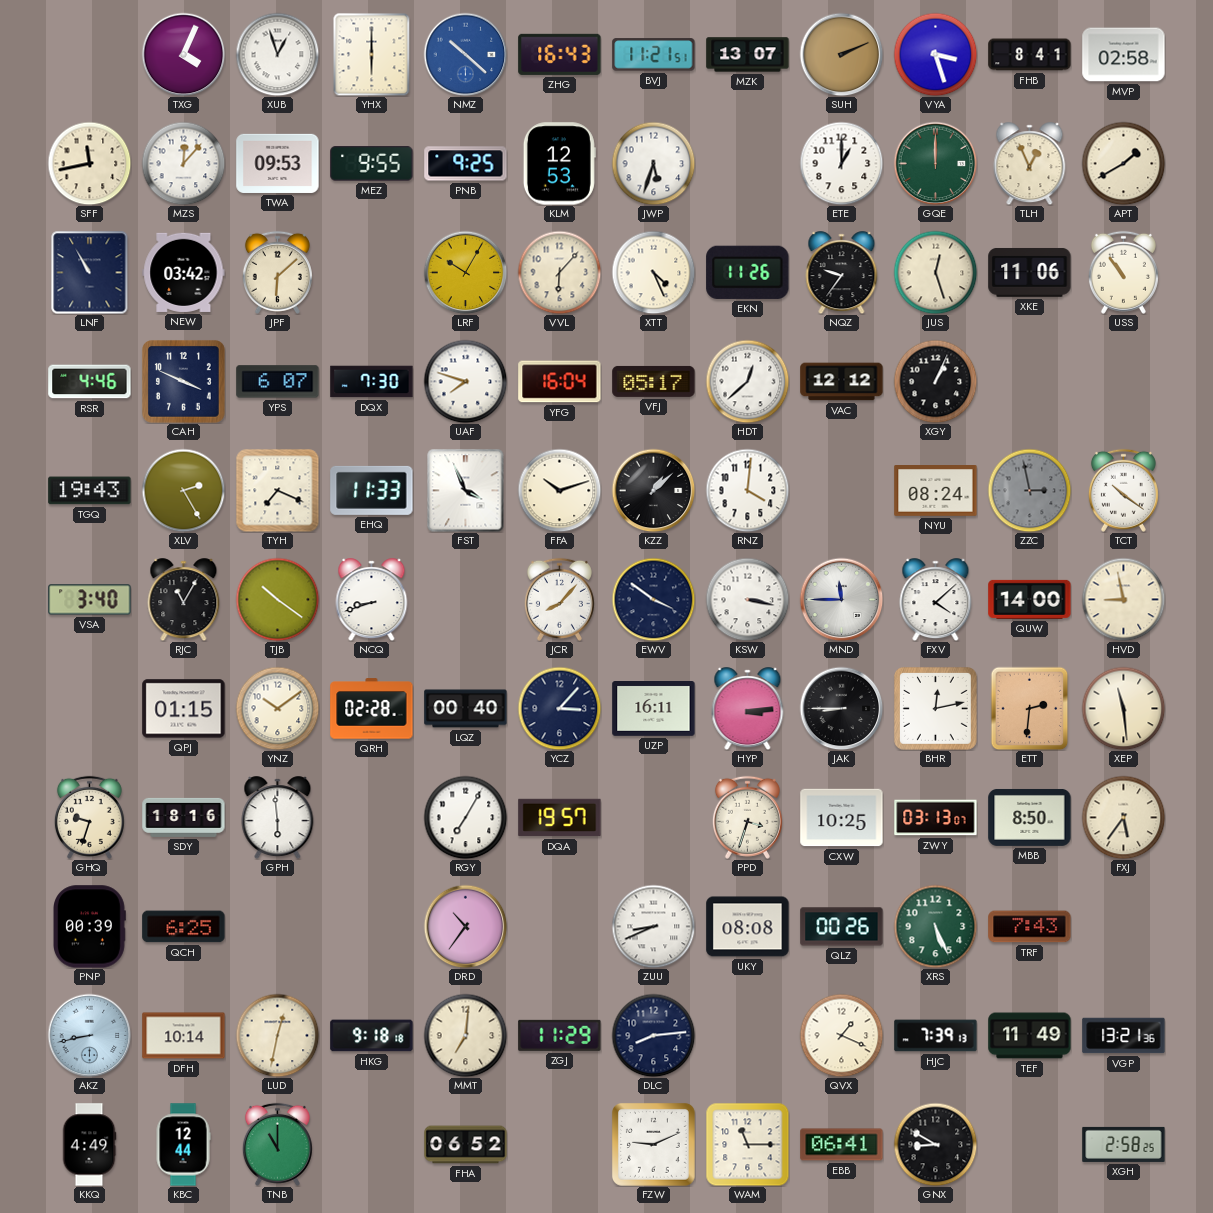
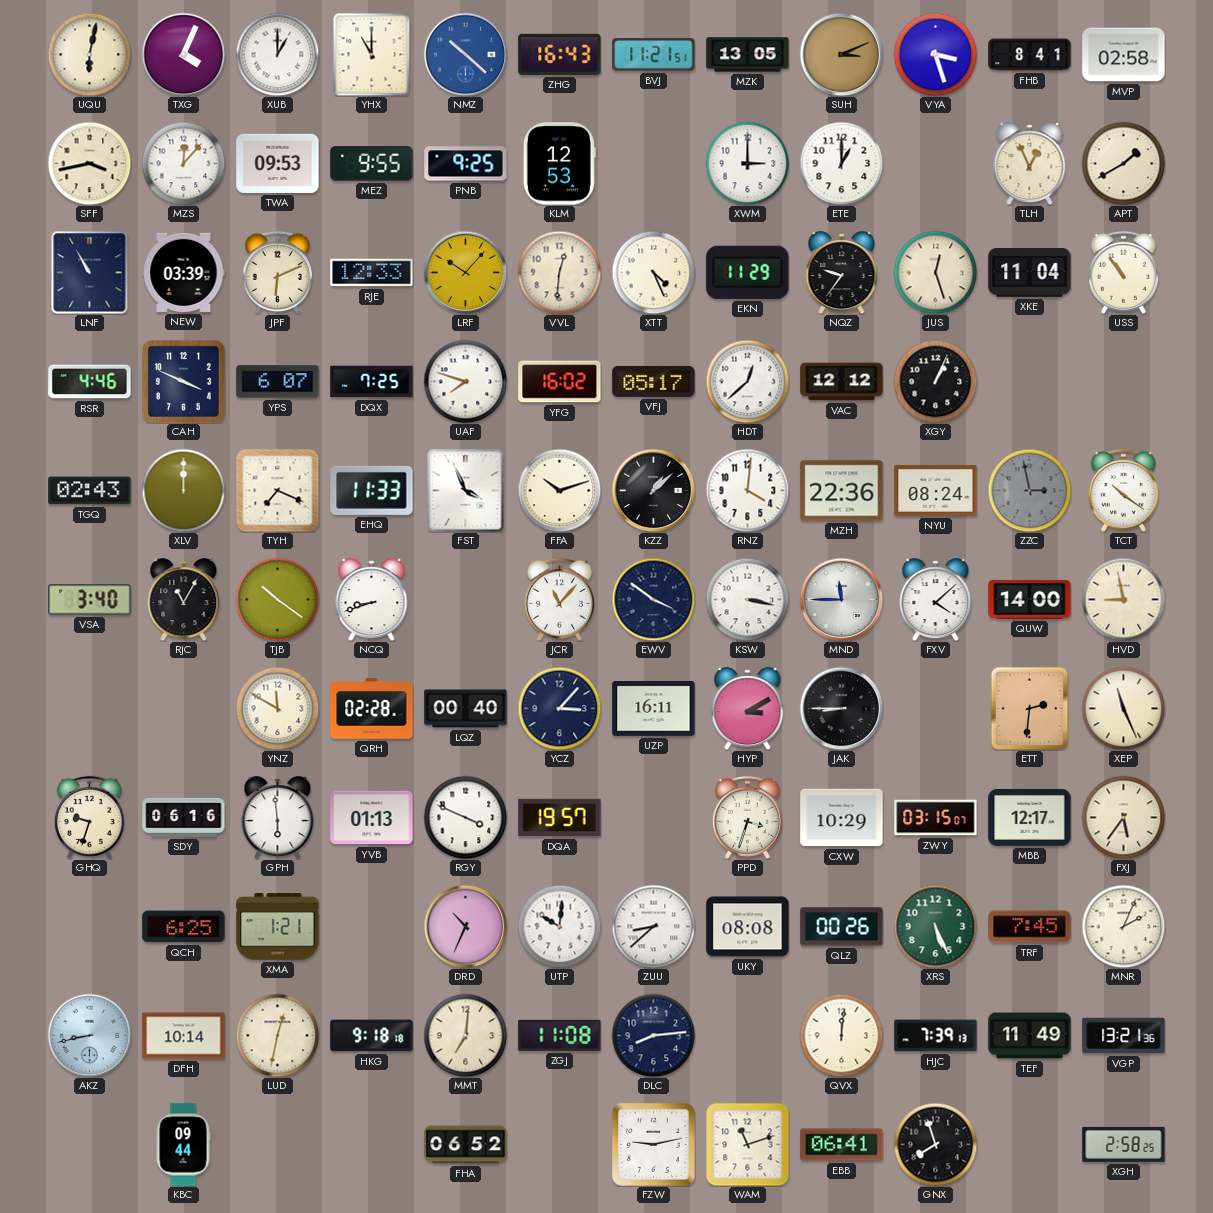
UQU: none -> 6:02
XUB: 12:57 -> 1:00
YHX: 6:00 -> 11:00
MZK: 13:07 -> 13:05
SUH: 2:11 -> 3:11
SFF: 11:43 -> 3:43
JWP: 5:33 -> none
XWM: none -> 3:00
GQE: 12:00 -> none
NEW: 03:42 -> 03:39
JPF: 6:08 -> 6:11
RJE: none -> 12:33
LRF: 10:05 -> 10:07
VVL: 6:07 -> 12:31
EKN: 11:26 -> 11:29
XKE: 11:06 -> 11:04
DQX: 7:30 -> 7:25
YFG: 16:04 -> 16:02
TGQ: 19:43 -> 02:43
XLV: 2:25 -> 12:00
MZH: none -> 22:36
JCR: 8:07 -> 11:07
QPJ: 01:15 -> none
YNZ: 10:09 -> 11:50
HYP: 3:14 -> 3:10
BHR: 12:13 -> none
XEP: 11:29 -> 11:26
SDY: 18:16 -> 06:16
YVB: none -> 01:13
RGY: 7:05 -> 3:49
CXW: 10:25 -> 10:29
ZWY: 03:13 -> 03:15
MBB: 8:50 -> 12:17
PNP: 00:39 -> none
XMA: none -> 1:21
DRD: 10:36 -> 10:34
UTP: none -> 10:01
ZUU: 8:41 -> 8:38
TRF: 7:43 -> 7:45
MNR: none -> 2:04
ZGJ: 11:29 -> 11:08
QVX: 1:19 -> 12:01
KKQ: 4:49 -> none
KBC: 12:44 -> 09:44
TNB: 11:00 -> none
FZW: 9:11 -> 9:13
WAM: 11:15 -> 11:12
GNX: 8:50 -> 7:57
